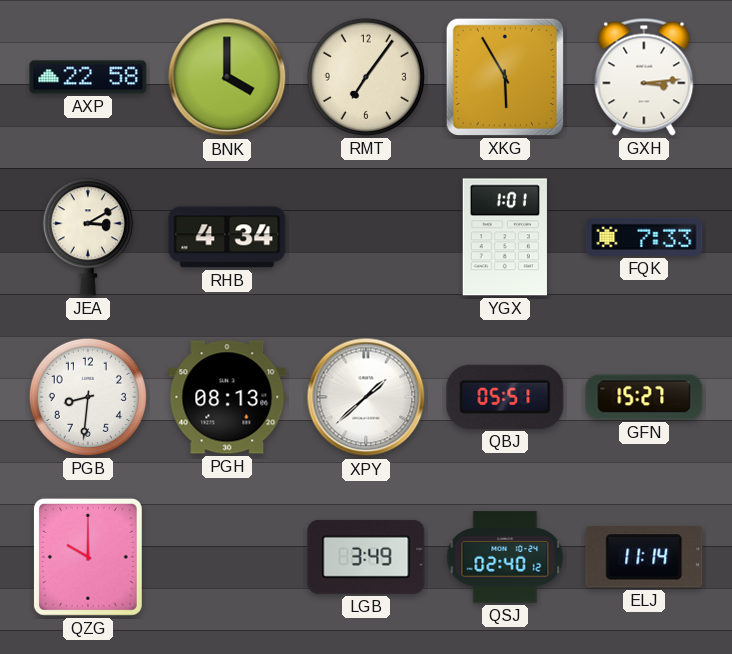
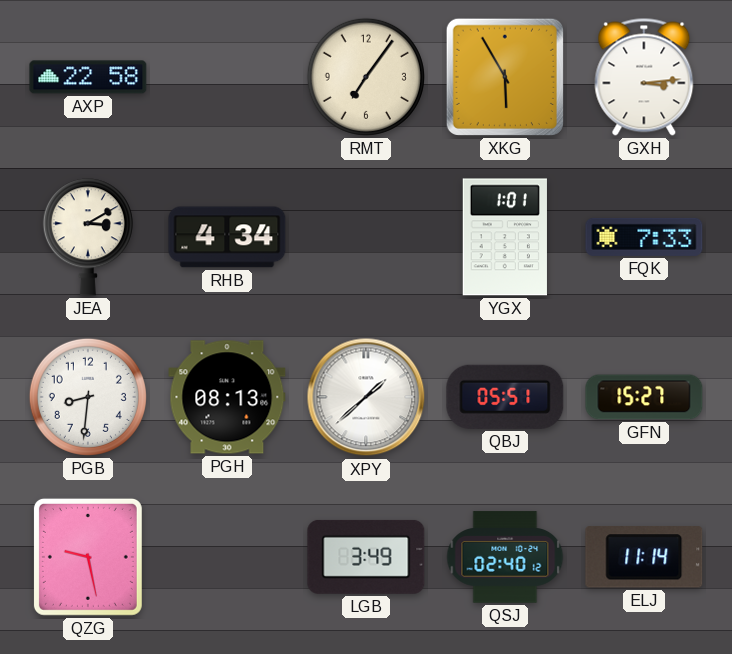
BNK: 4:00 -> none
QZG: 10:00 -> 9:28
